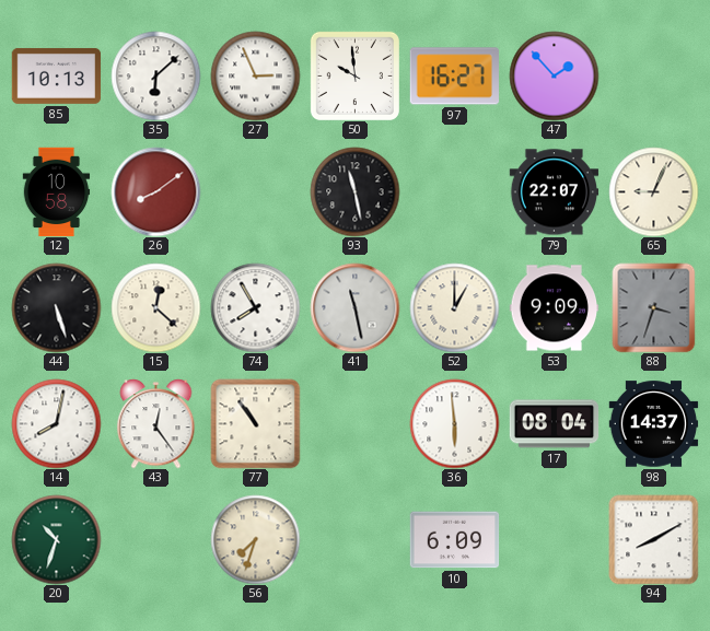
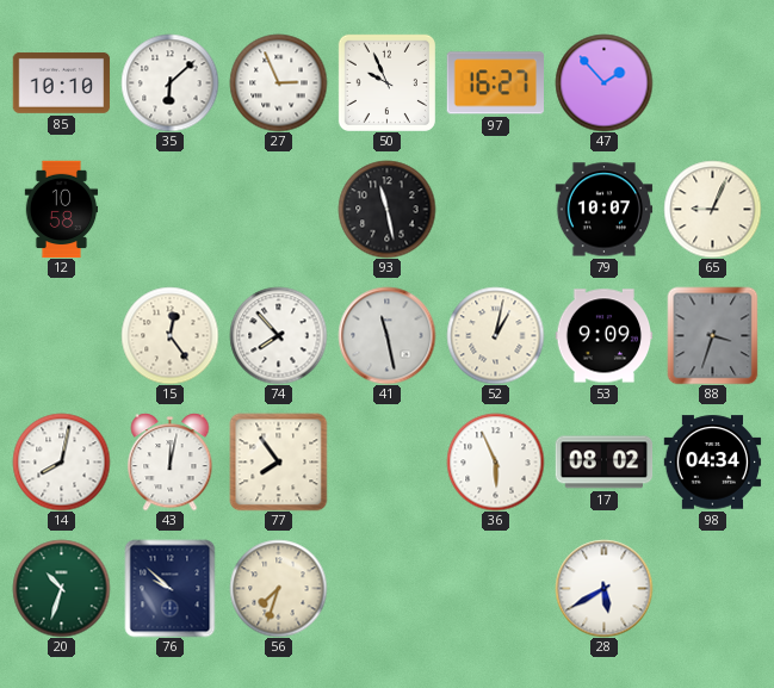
85: 10:13 -> 10:10
50: 9:59 -> 9:56
26: 8:09 -> none
79: 22:07 -> 10:07
44: 5:27 -> none
15: 12:22 -> 12:24
74: 7:55 -> 7:53
52: 1:00 -> 1:02
43: 12:24 -> 12:02
77: 10:54 -> 7:54
36: 5:59 -> 5:56
17: 08:04 -> 08:02
98: 14:37 -> 04:34
76: none -> 9:52
10: 6:09 -> none
28: none -> 5:40
94: 8:10 -> none
